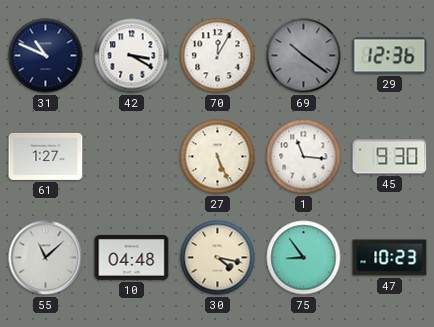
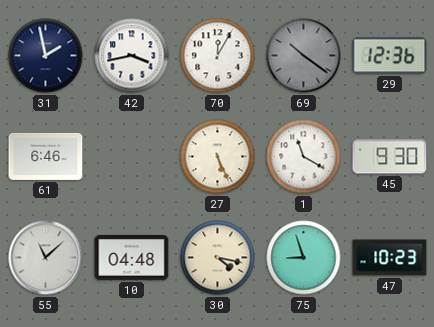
31: 10:49 -> 1:58
42: 3:20 -> 3:43
61: 1:27 -> 6:46
1: 11:16 -> 11:20
75: 8:54 -> 8:57
